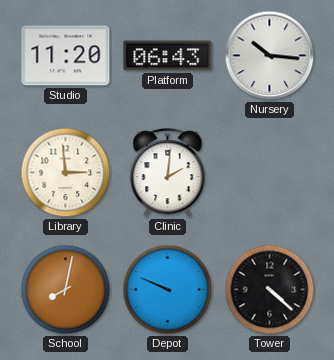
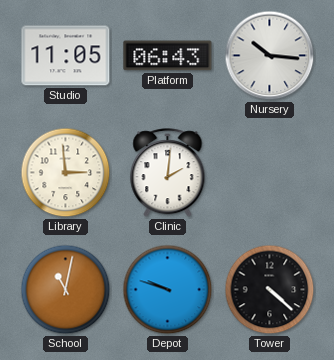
Studio: 11:20 -> 11:05
School: 8:02 -> 11:02
Depot: 9:49 -> 9:48
